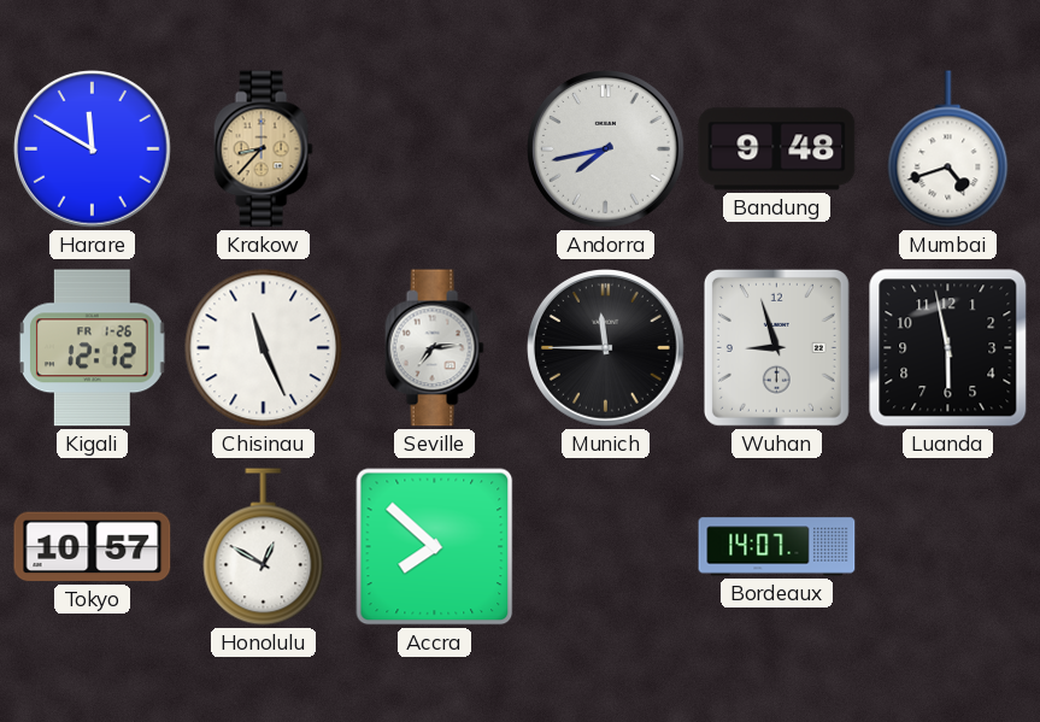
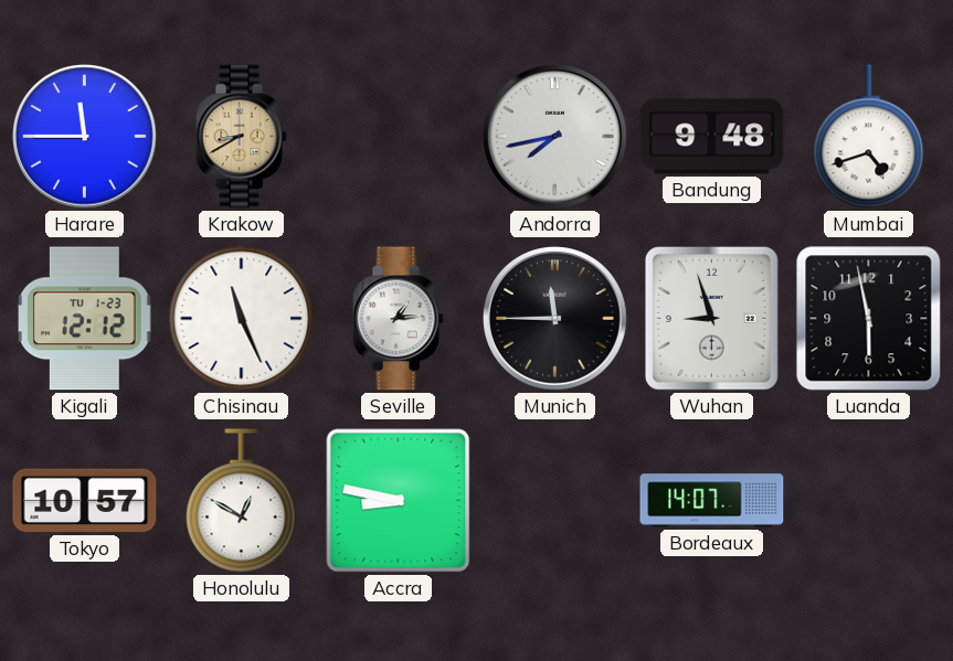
Harare: 11:50 -> 11:45
Krakow: 8:37 -> 8:40
Kigali date: FR 1-26 -> TU 1-23
Seville: 7:14 -> 1:14
Accra: 7:52 -> 8:47
